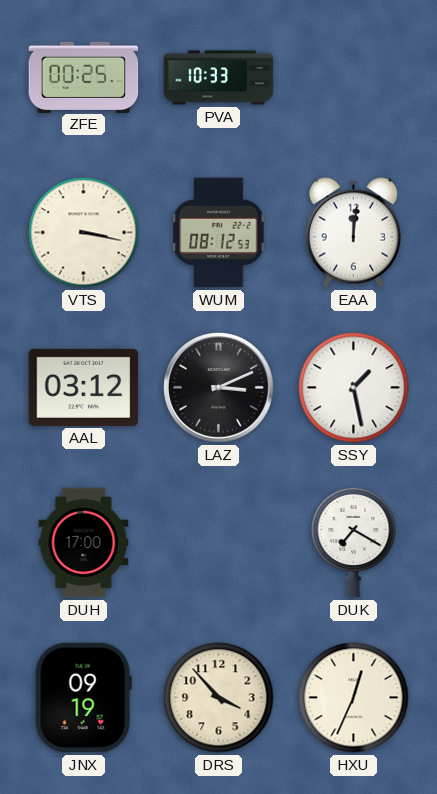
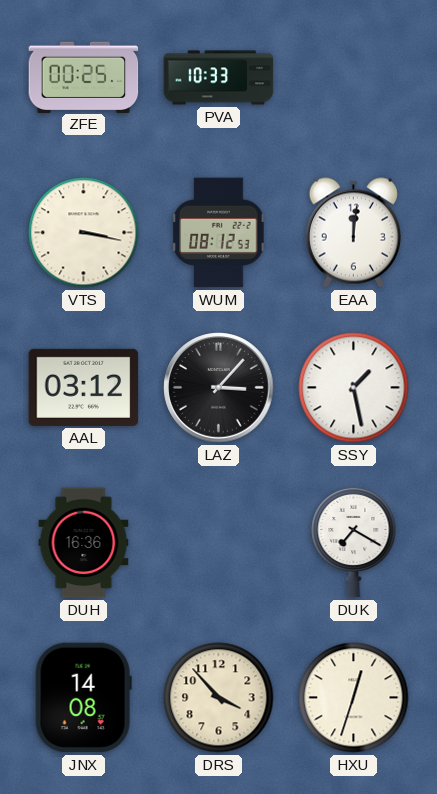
LAZ: 3:11 -> 3:07
DUH: 17:00 -> 16:36
JNX: 09:19 -> 14:08
HXU: 12:34 -> 12:33
